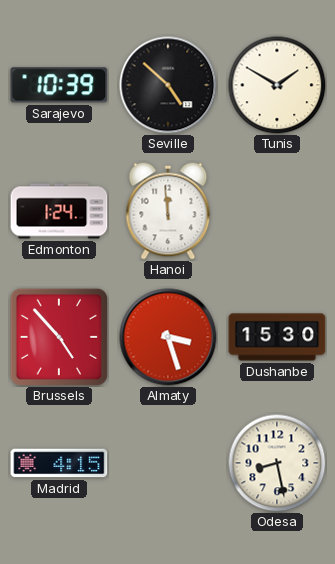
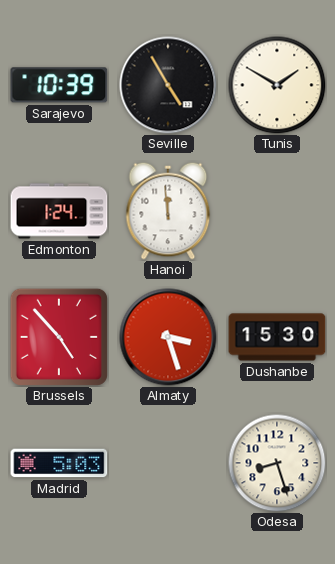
Seville: 4:52 -> 4:55
Madrid: 4:15 -> 5:03
Odesa: 8:28 -> 8:27
